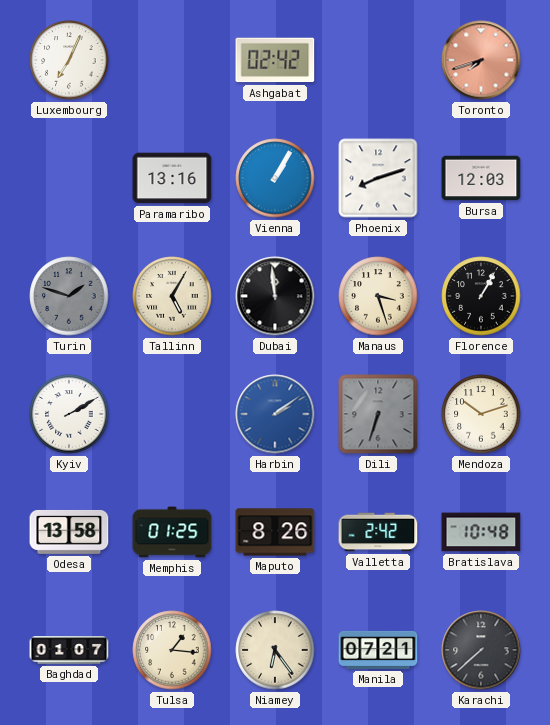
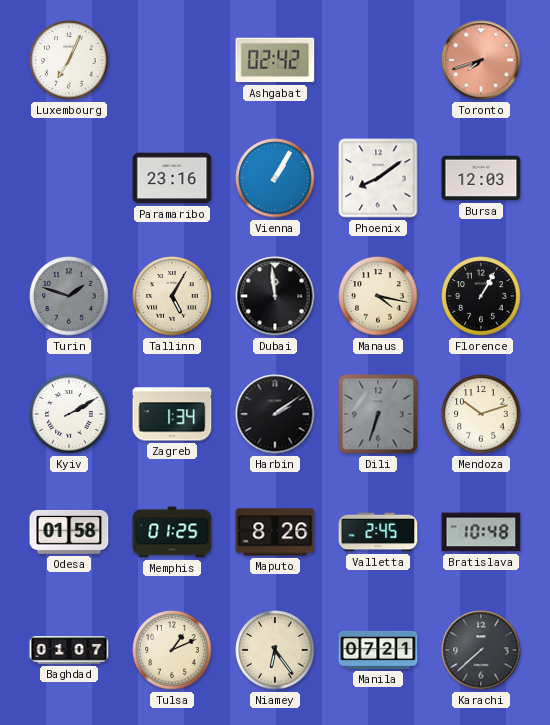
Paramaribo: 13:16 -> 23:16
Phoenix: 8:12 -> 8:09
Manaus: 3:27 -> 4:17
Zagreb: none -> 1:34
Harbin dial: blue -> black
Odesa: 13:58 -> 01:58
Valletta: 2:42 -> 2:45
Tulsa: 1:16 -> 1:11
